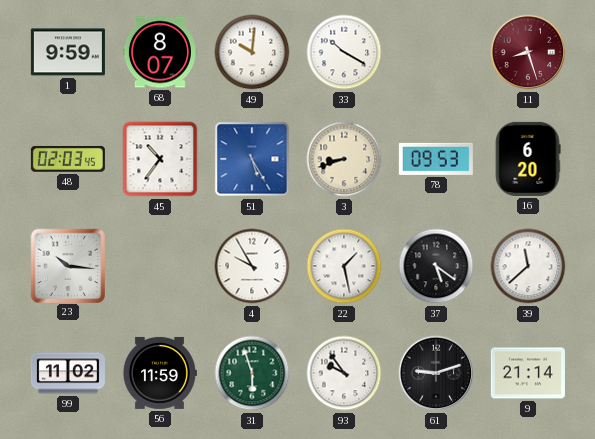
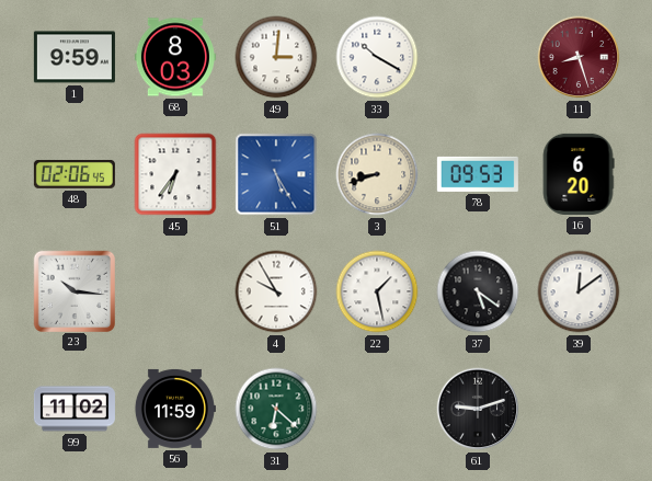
68: 8:07 -> 8:03
49: 10:01 -> 3:01
48: 02:03 -> 02:06
45: 10:36 -> 6:36
39: 11:38 -> 12:09
31: 5:57 -> 6:22
93: 9:54 -> none
9: 21:14 -> none
